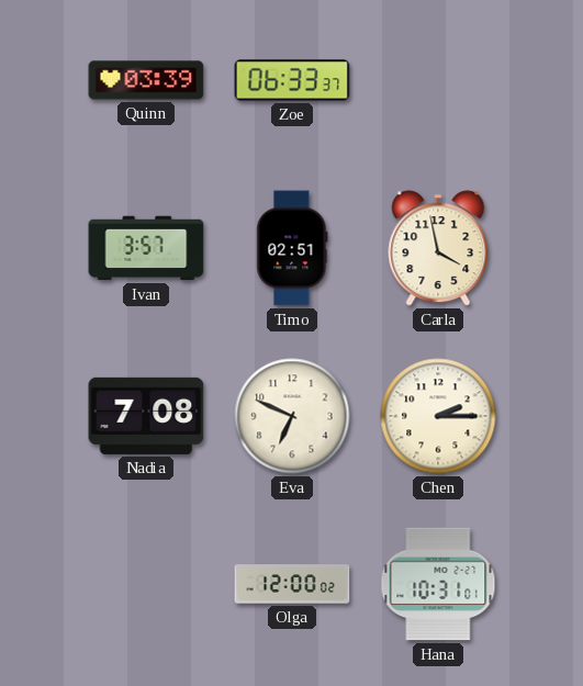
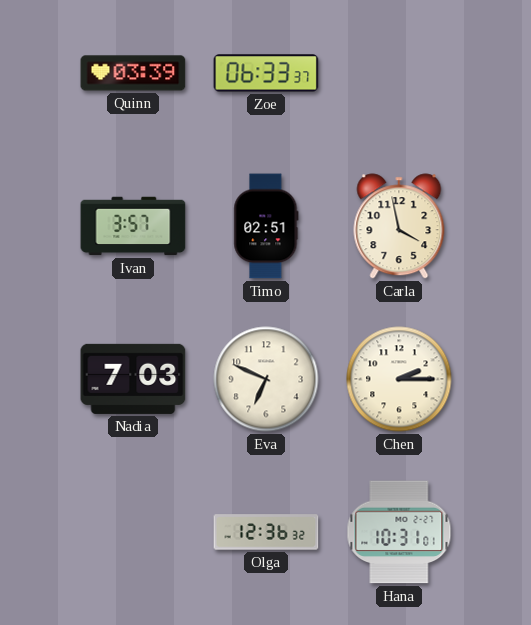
Nadia: 7:08 -> 7:03
Olga: 12:00 -> 12:36
